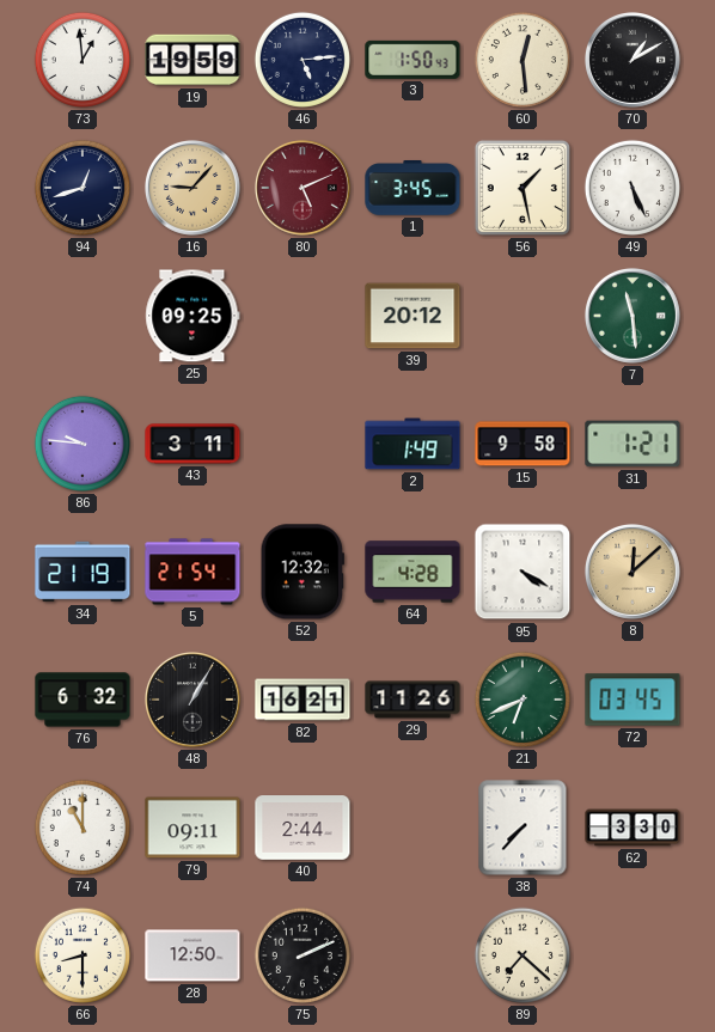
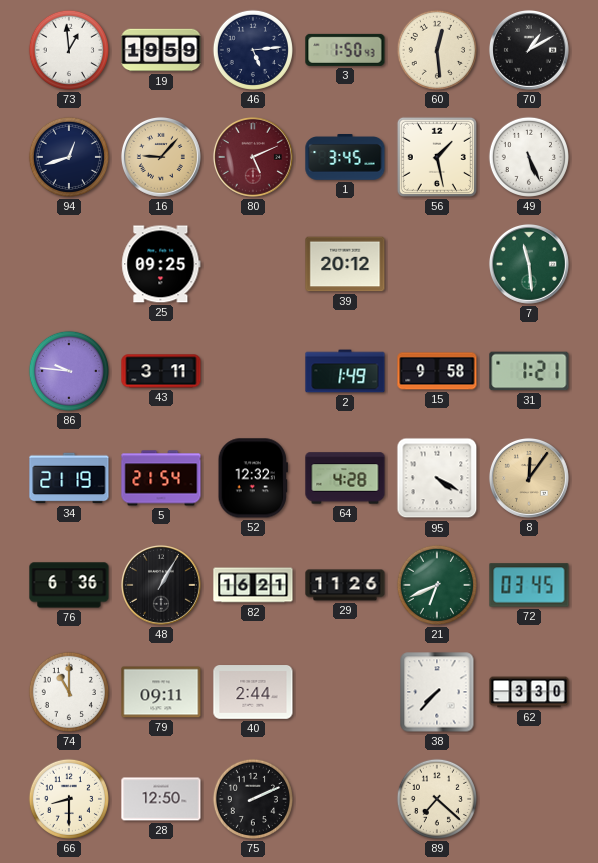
8: 12:08 -> 12:06
76: 6:32 -> 6:36
